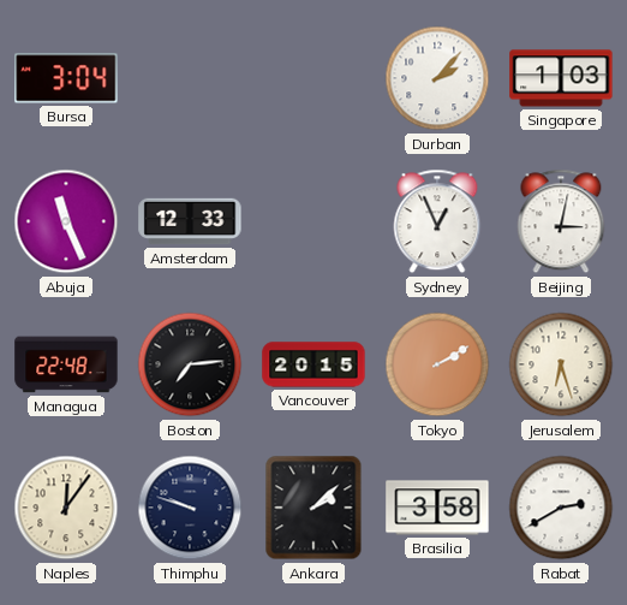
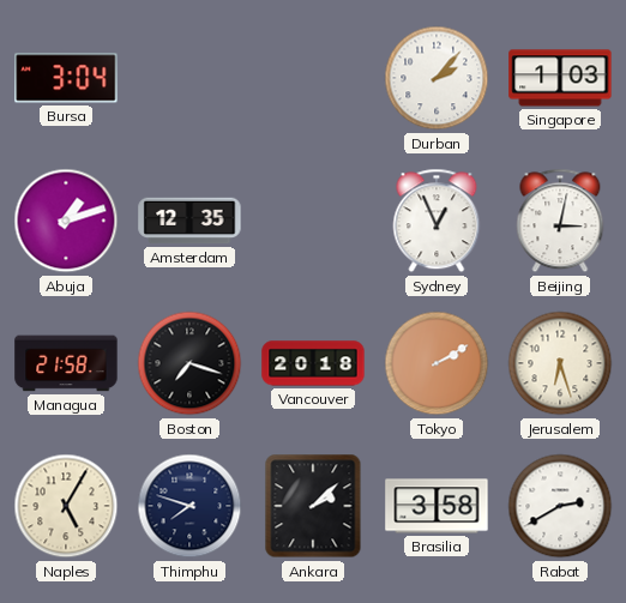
Abuja: 11:26 -> 1:12
Amsterdam: 12:33 -> 12:35
Managua: 22:48 -> 21:58
Boston: 7:14 -> 7:18
Vancouver: 20:15 -> 20:18
Naples: 12:06 -> 5:05
Thimphu: 9:48 -> 7:48
